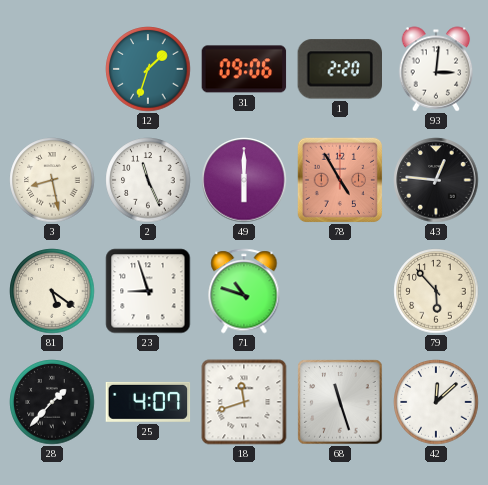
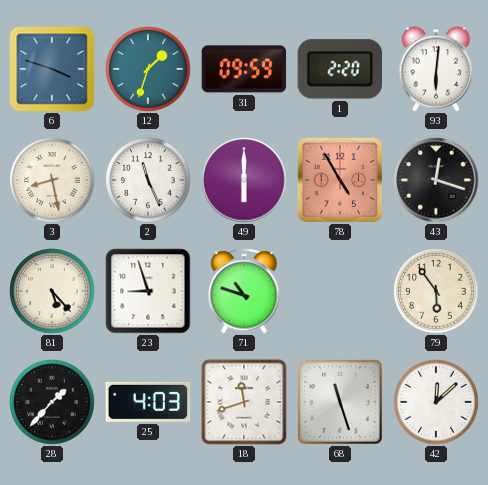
6: none -> 3:48
31: 09:06 -> 09:59
93: 3:01 -> 6:01
43: 12:46 -> 12:18
81: 5:21 -> 5:23
79: 5:53 -> 5:54
25: 4:07 -> 4:03
